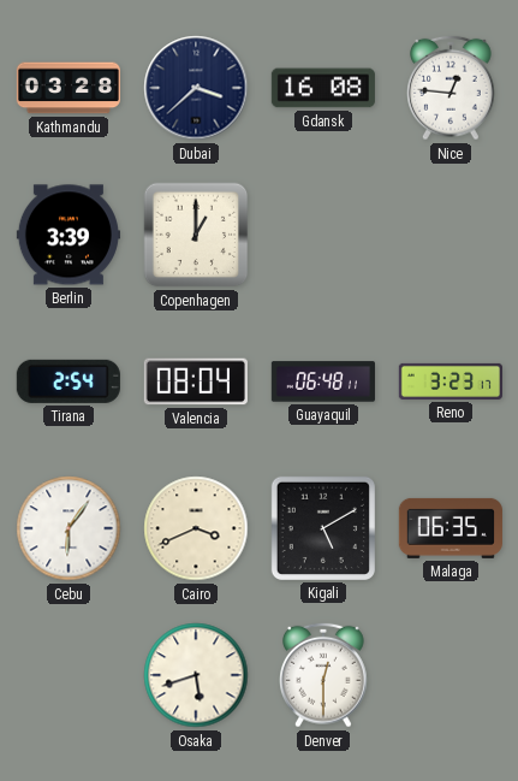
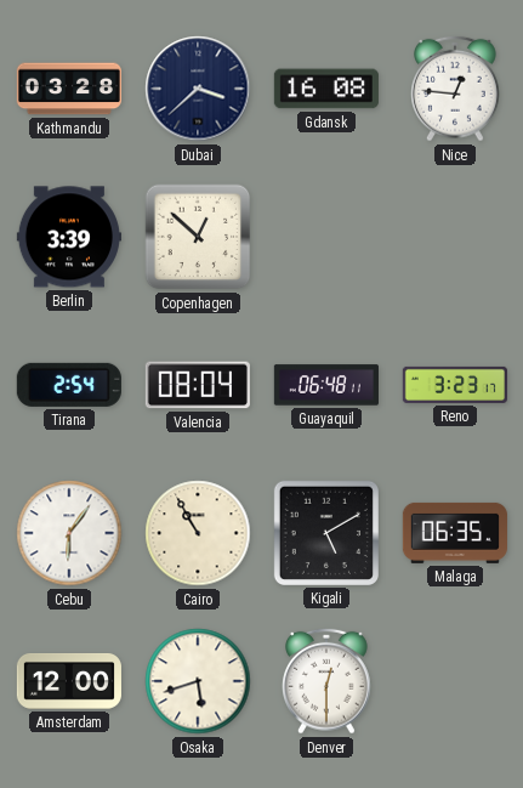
Copenhagen: 1:00 -> 12:52
Cairo: 3:41 -> 10:55
Amsterdam: none -> 12:00
